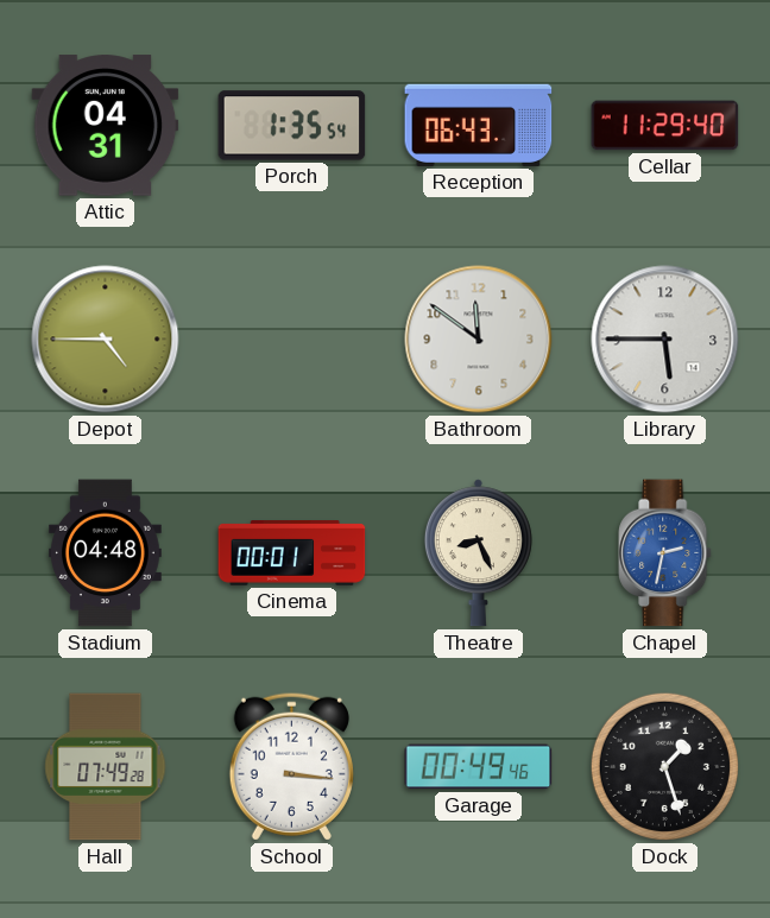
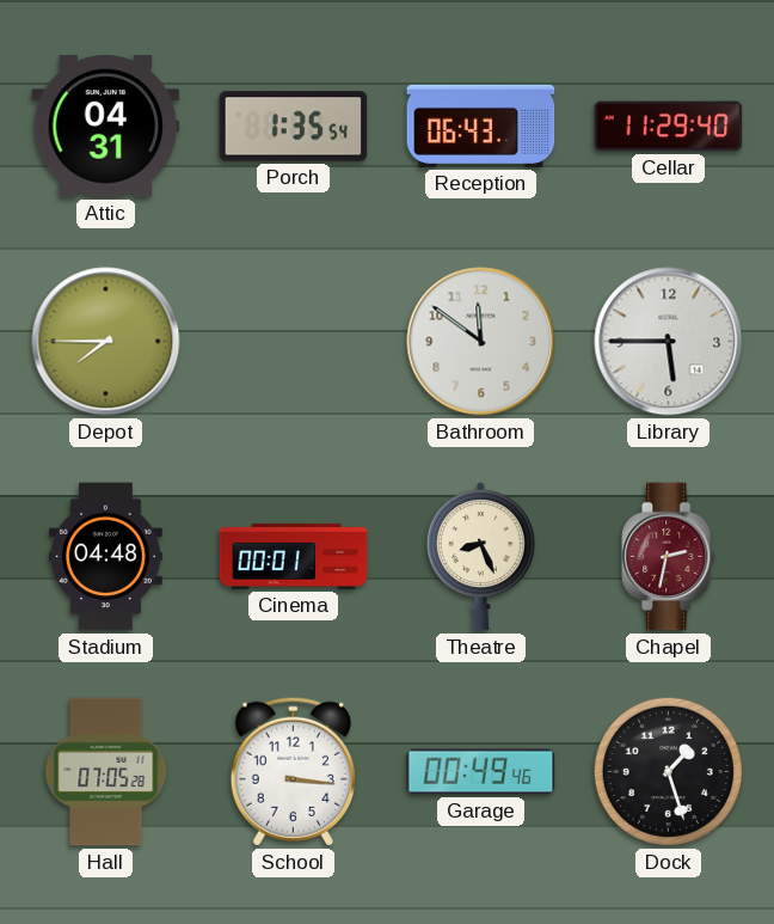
Depot: 4:45 -> 7:45
Chapel dial: blue -> burgundy
Hall: 07:49 -> 07:05
